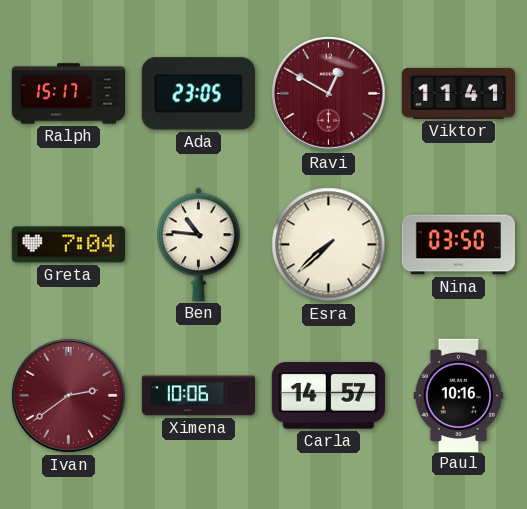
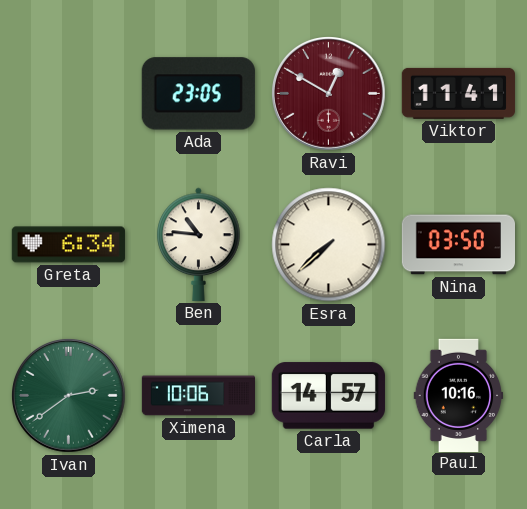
Ralph: 15:17 -> none
Greta: 7:04 -> 6:34
Ivan dial: burgundy -> green
